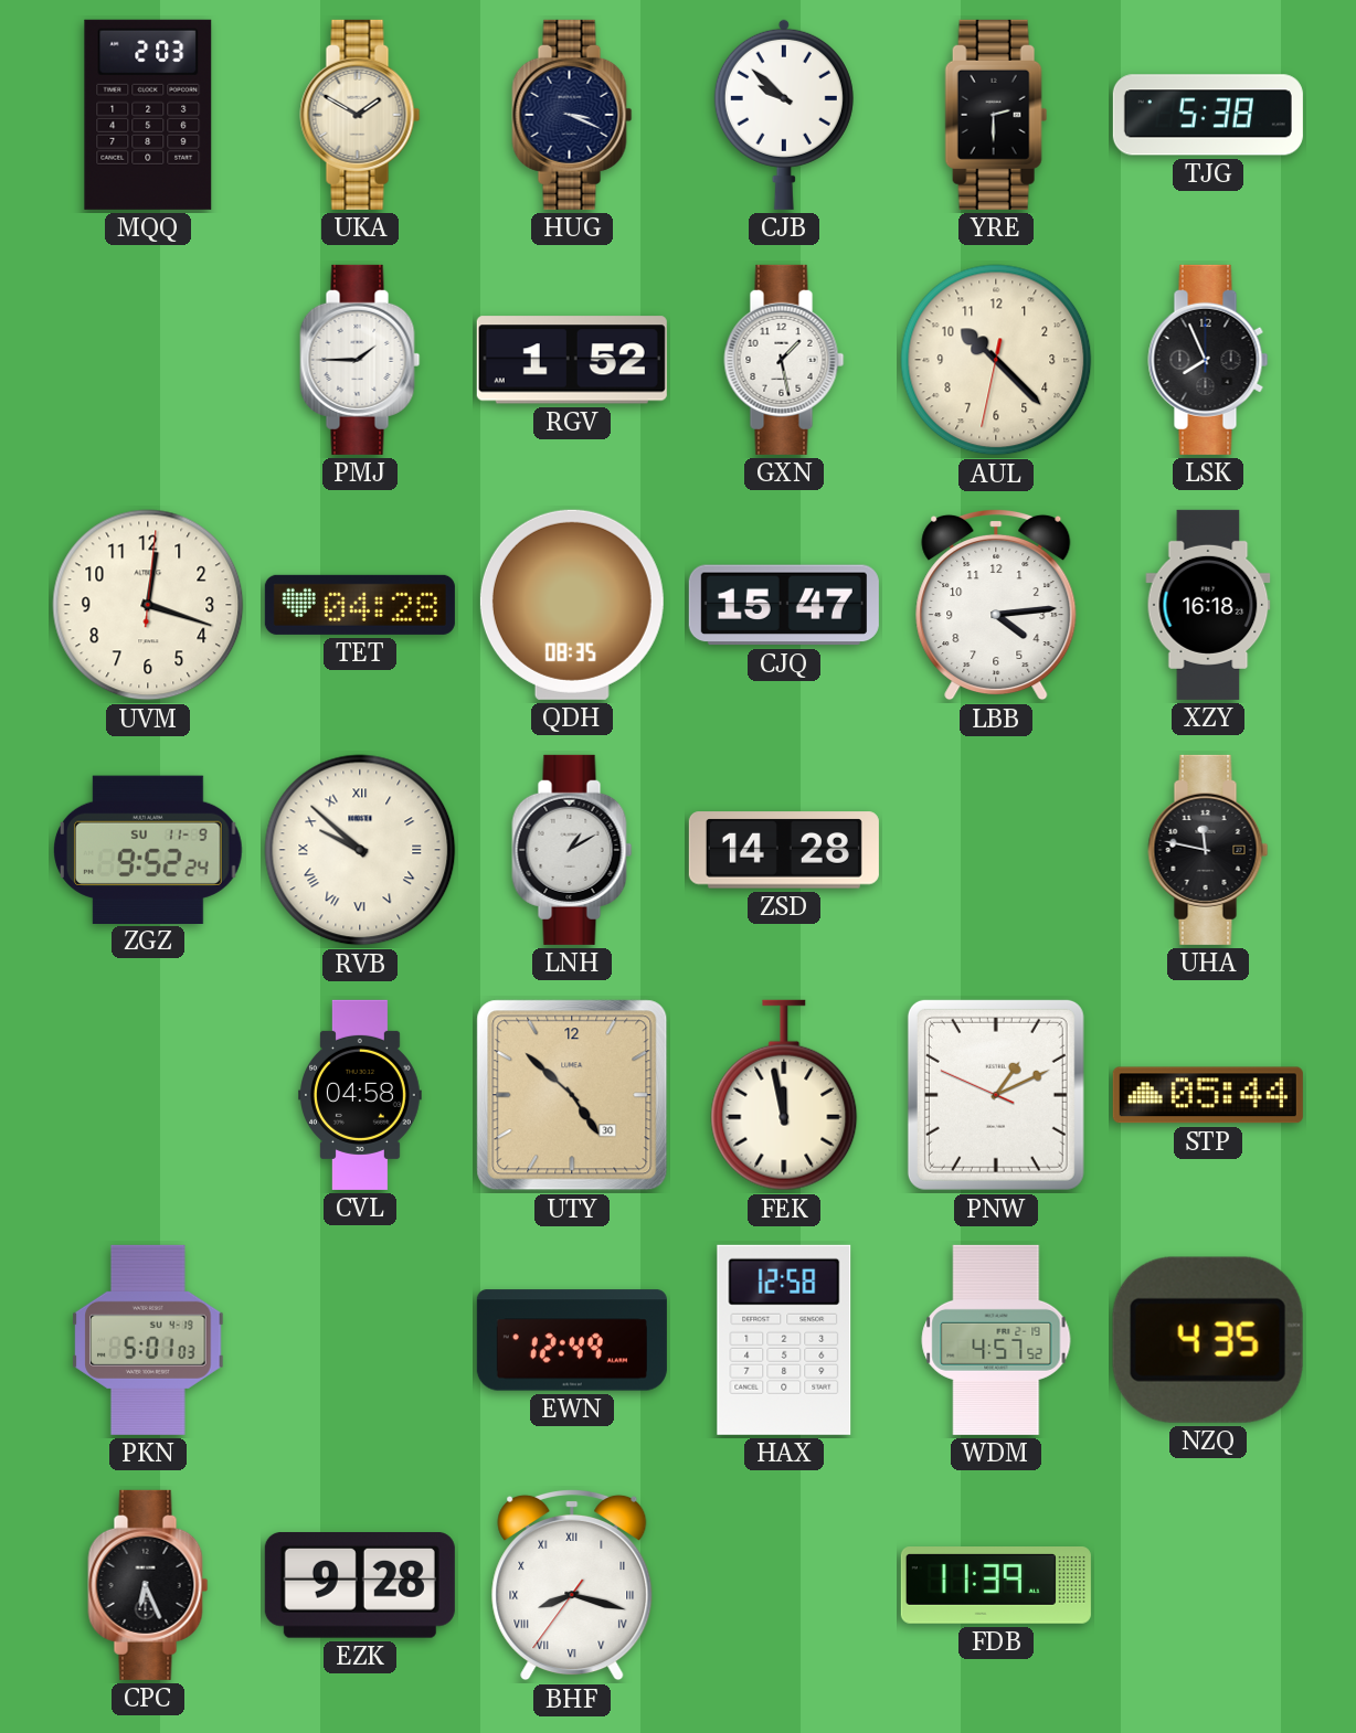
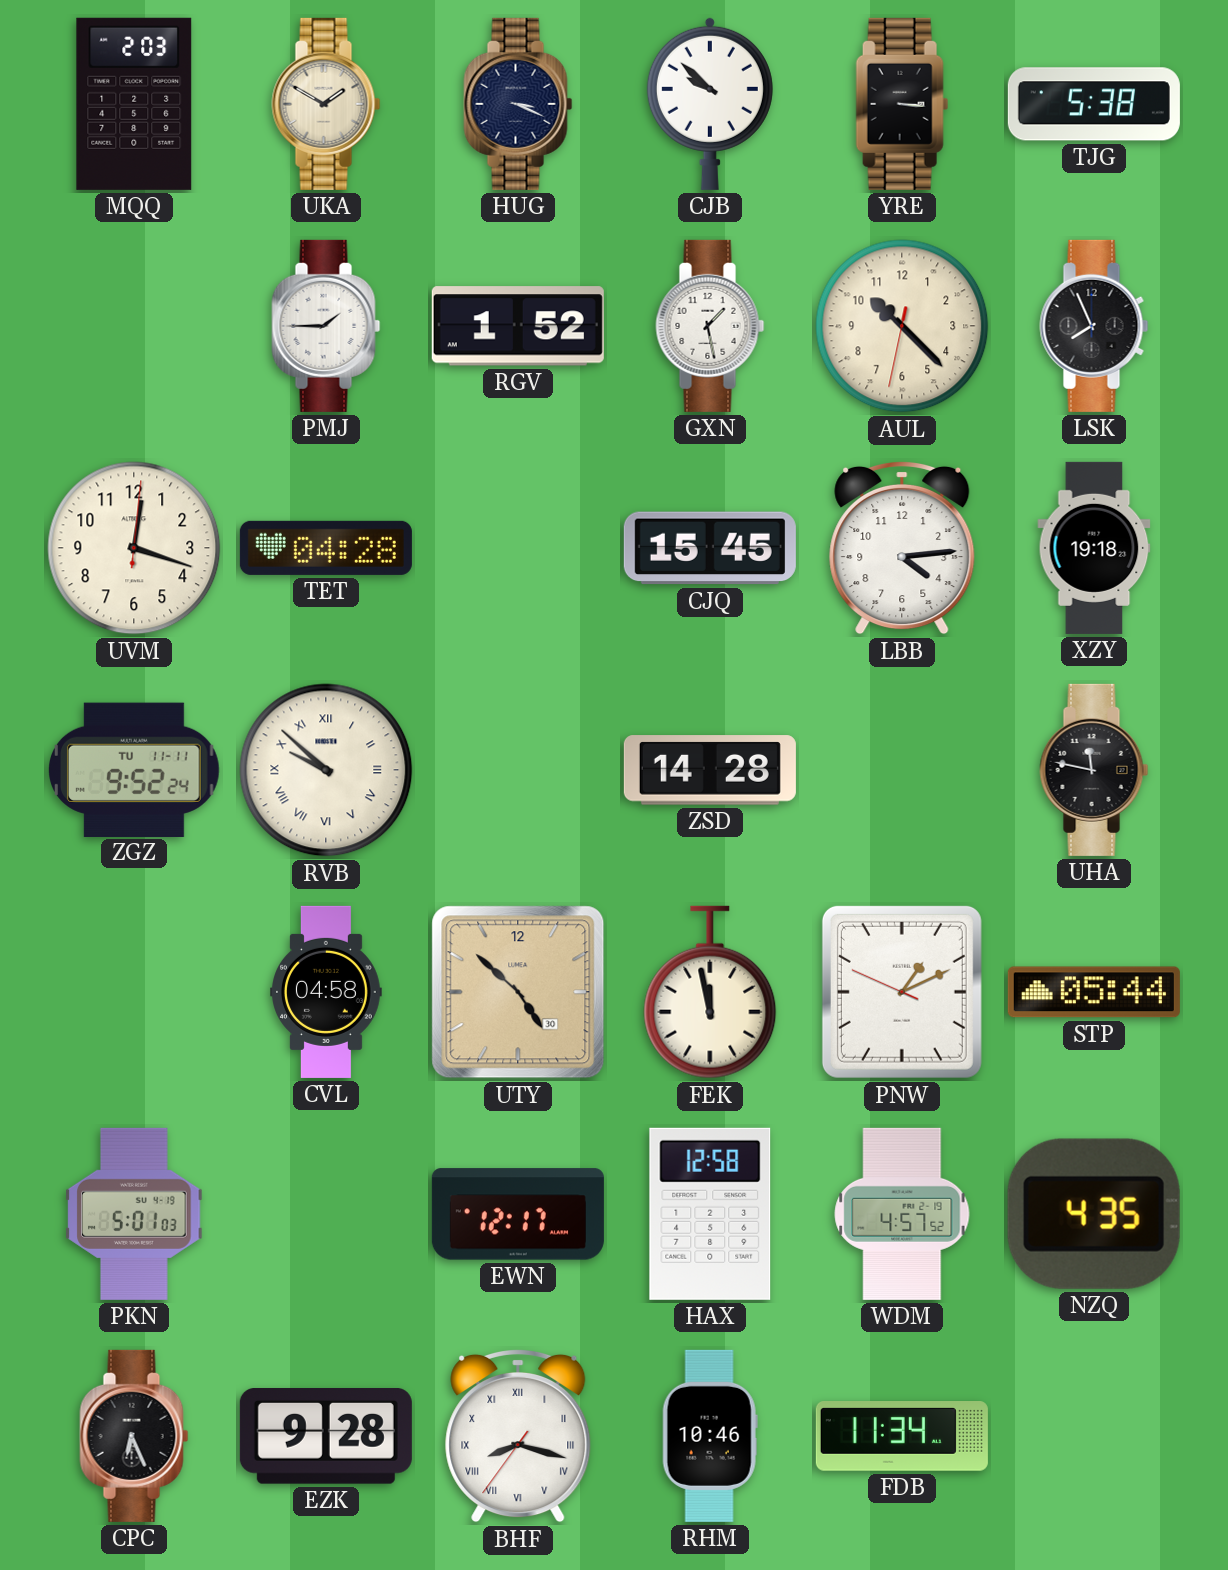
YRE: 2:30 -> 3:16
QDH: 08:35 -> none
CJQ: 15:47 -> 15:45
XZY: 16:18 -> 19:18
ZGZ date: SU 11-9 -> TU 11-11
LNH: 1:10 -> none
EWN: 12:49 -> 12:17
RHM: none -> 10:46
FDB: 11:39 -> 11:34
